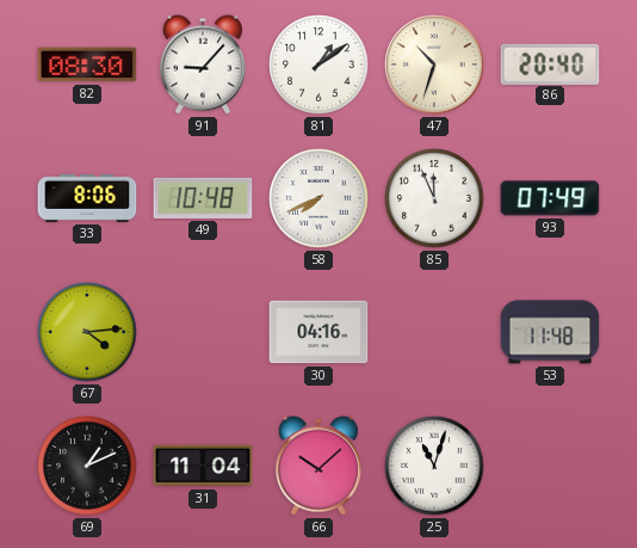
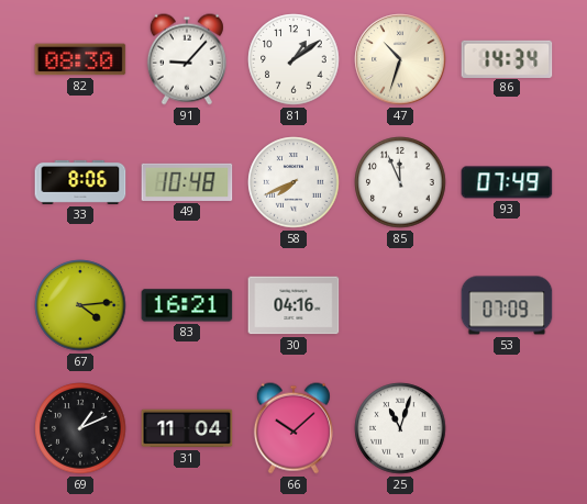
86: 20:40 -> 14:34
83: none -> 16:21
53: 11:48 -> 07:09
